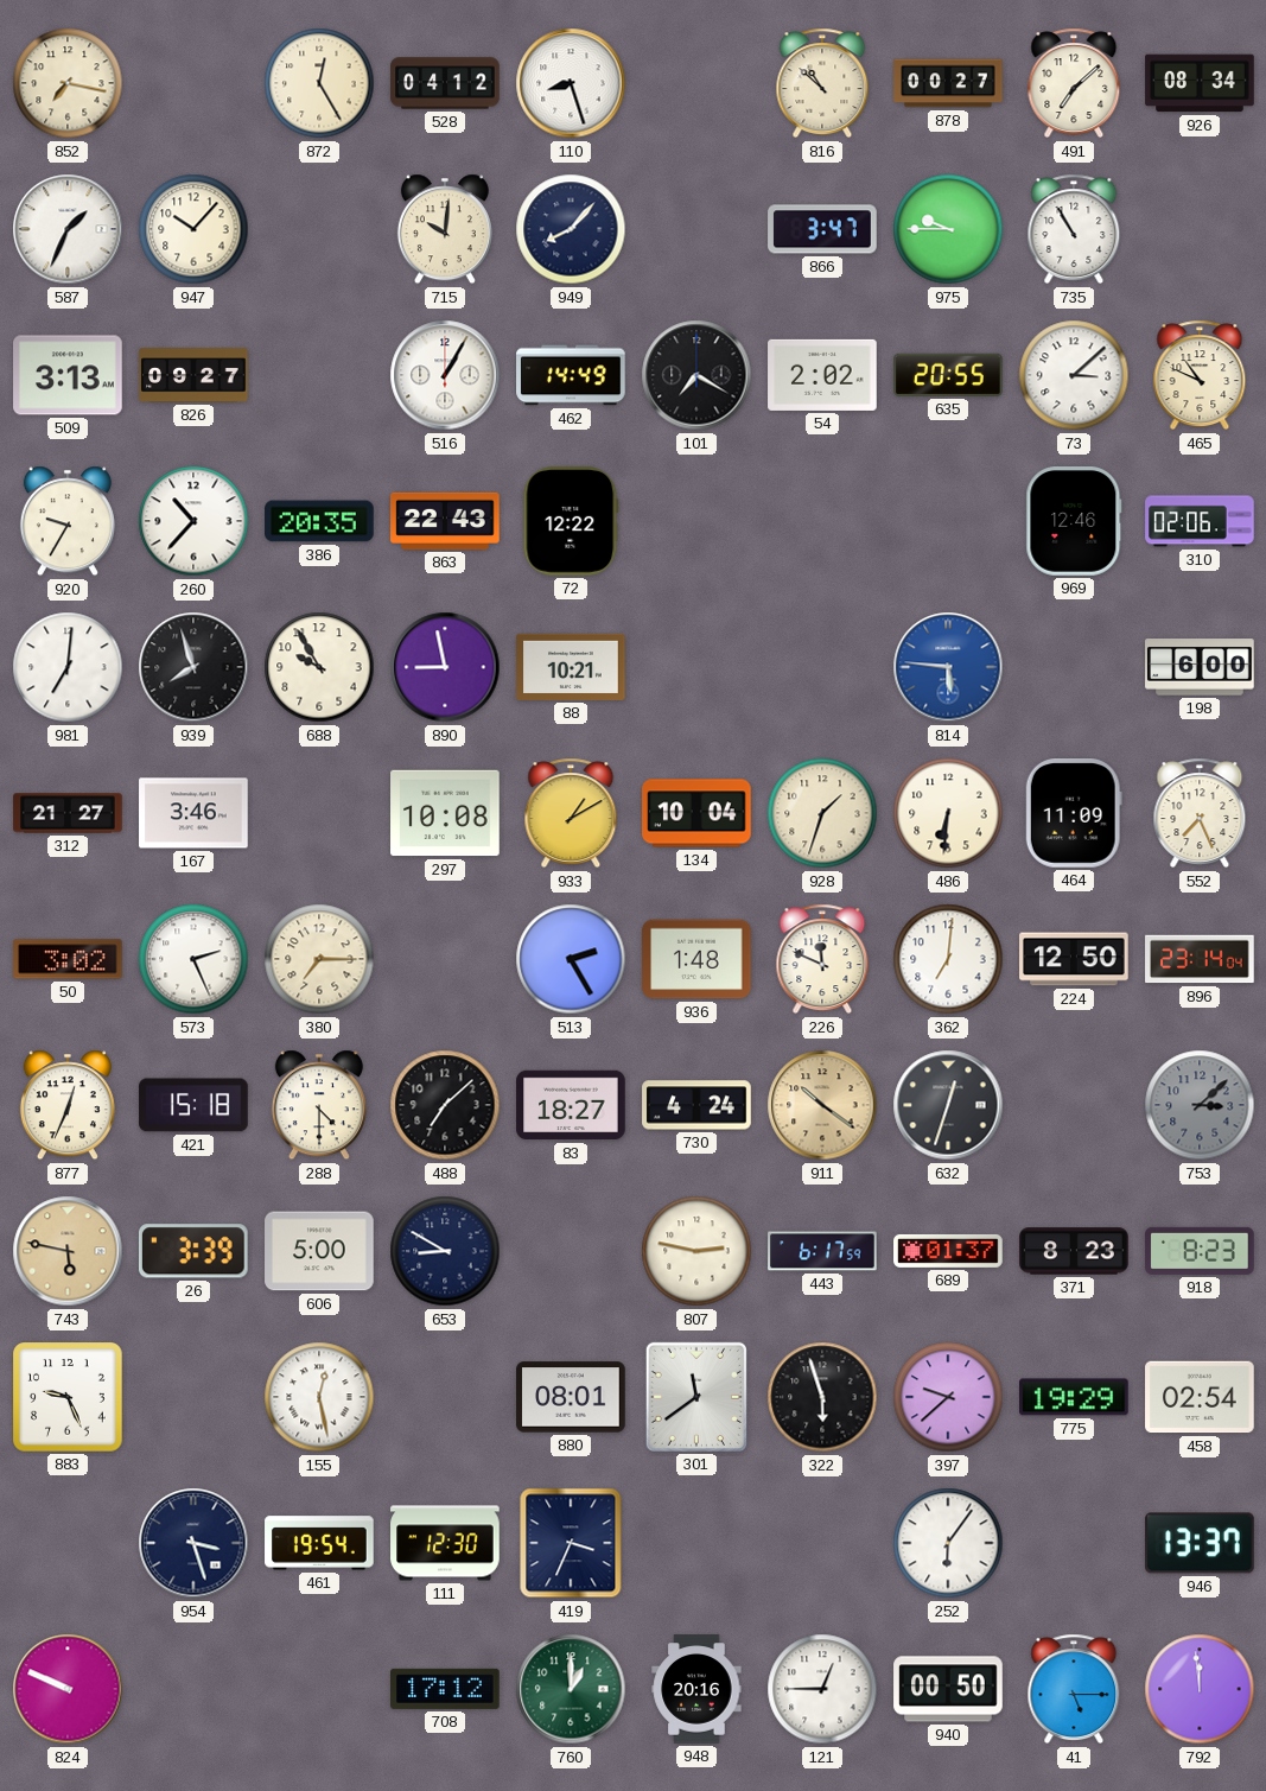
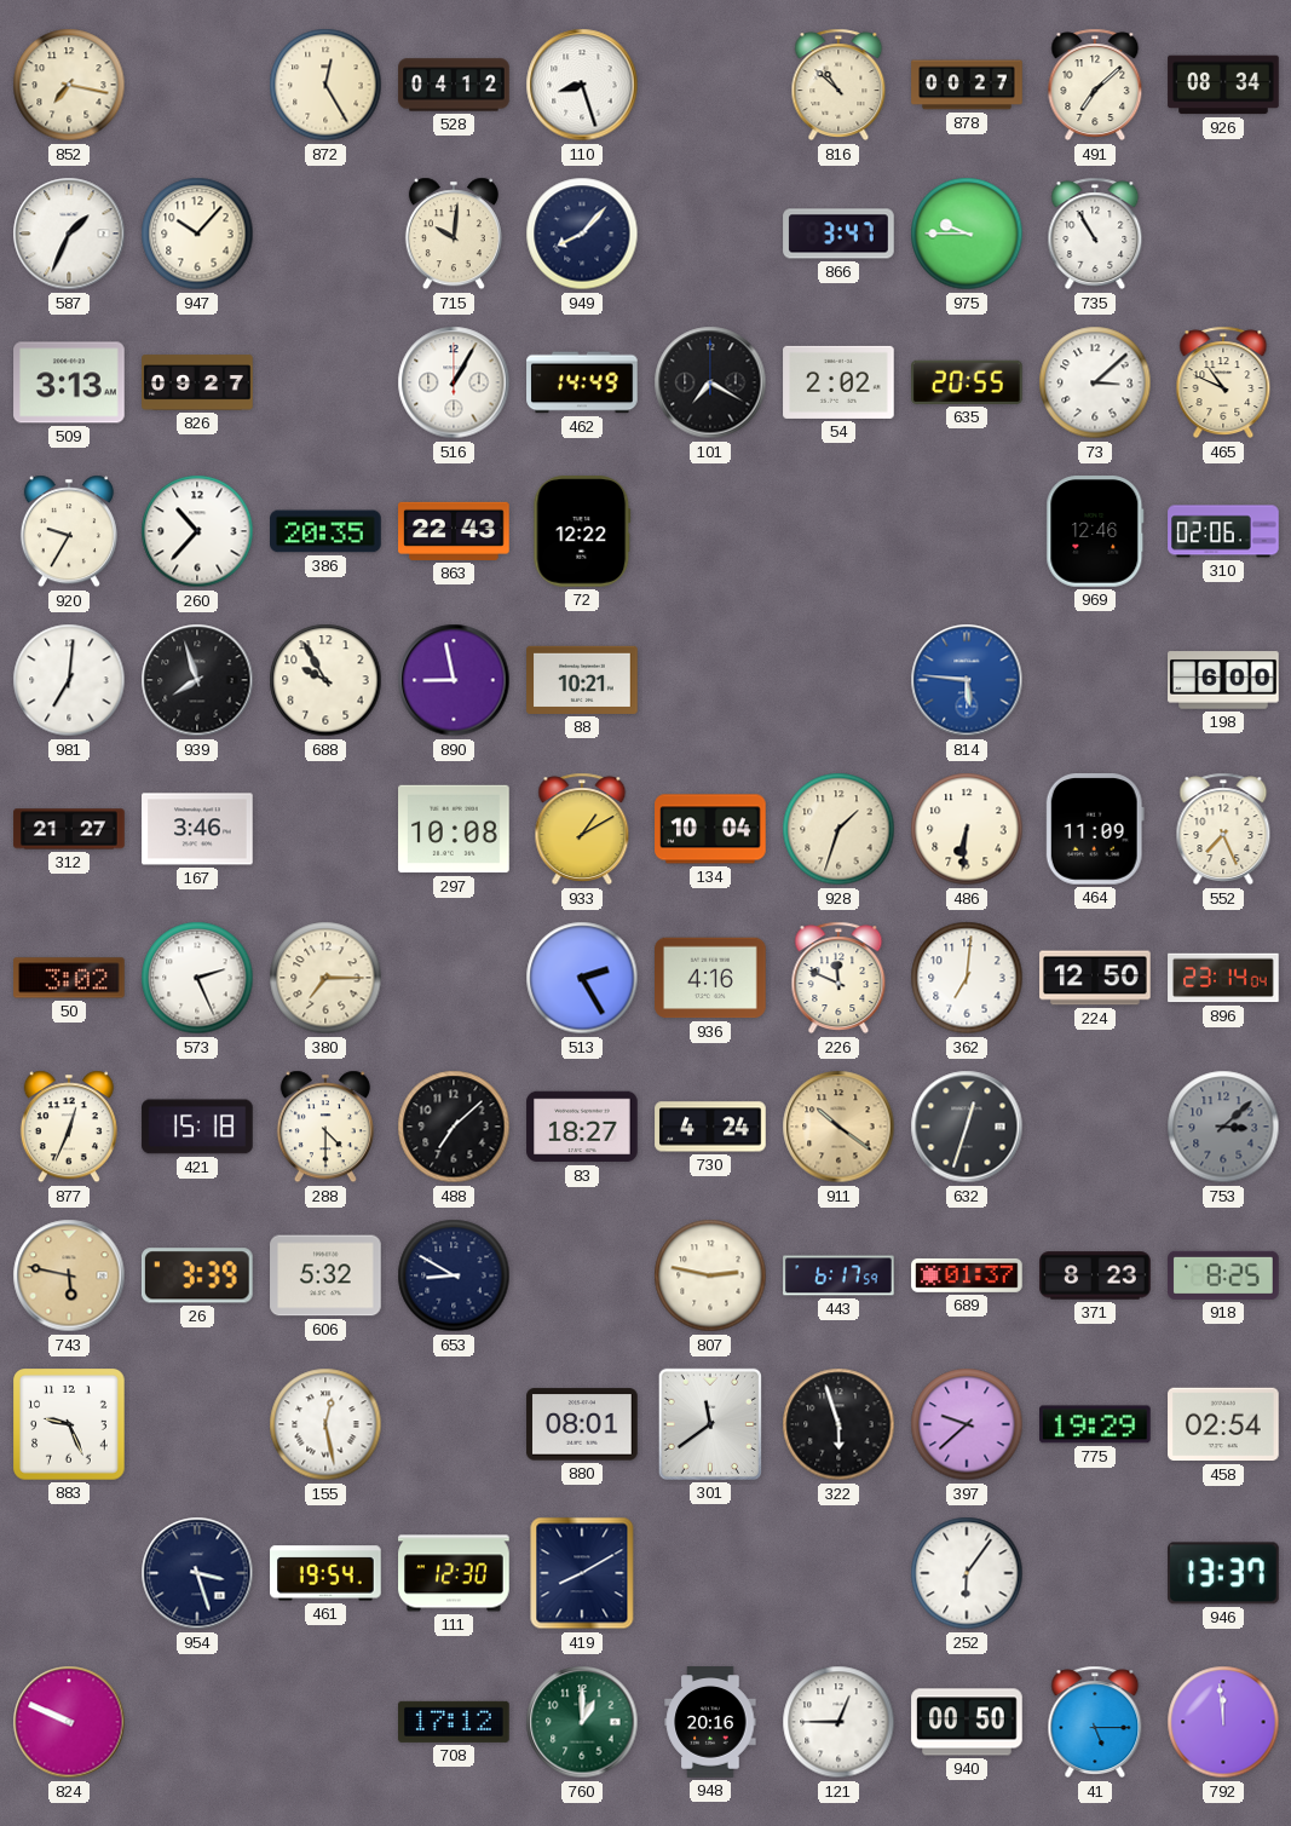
936: 1:48 -> 4:16
606: 5:00 -> 5:32
918: 8:23 -> 8:25
419: 3:34 -> 8:10
